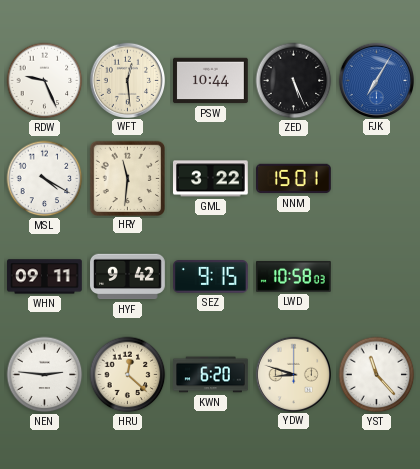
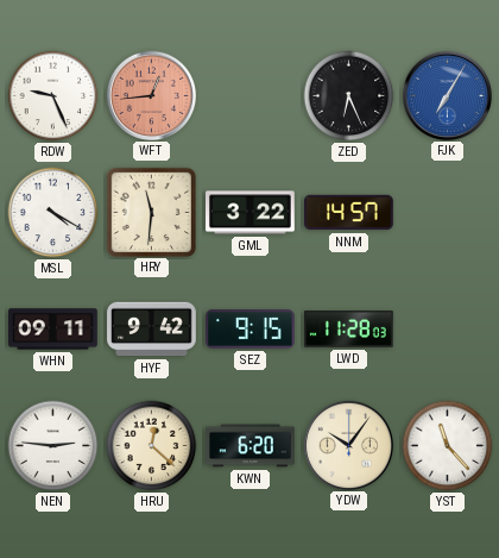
WFT: 12:29 -> 12:44
WFT dial: cream -> salmon
PSW: 10:44 -> none
ZED: 5:26 -> 6:26
NNM: 15:01 -> 14:57
LWD: 10:58 -> 11:28
YDW: 8:48 -> 10:06
